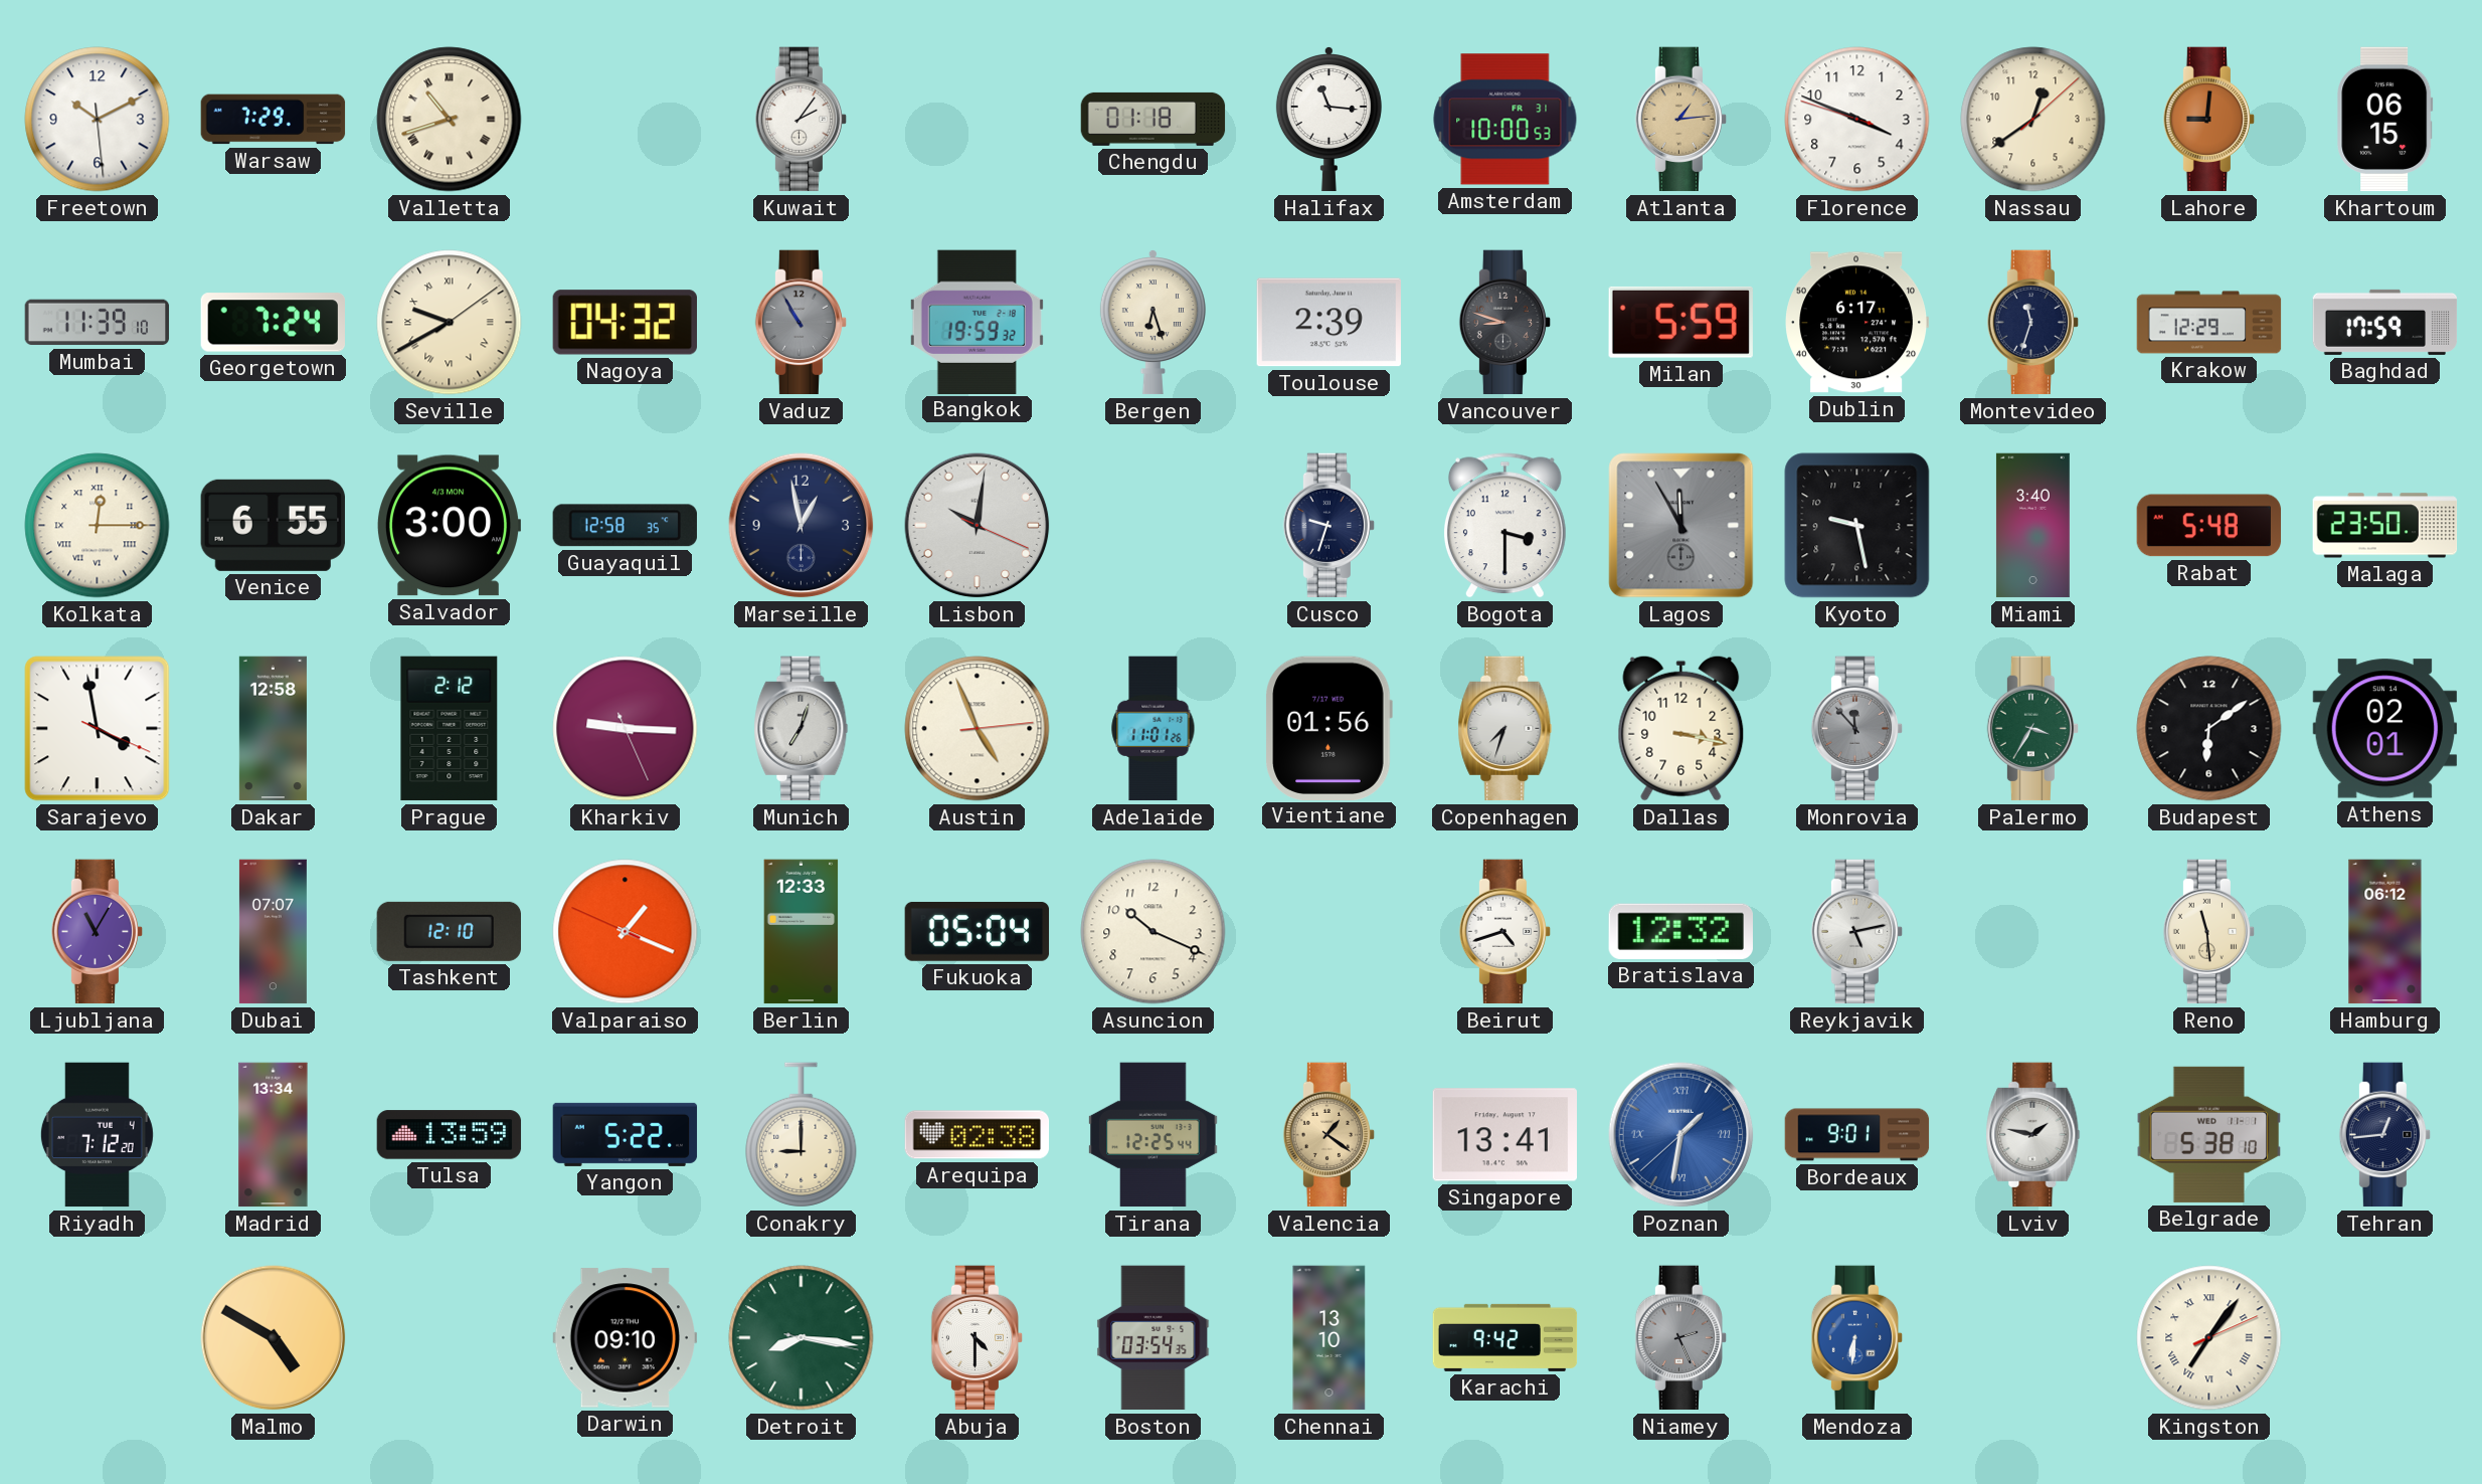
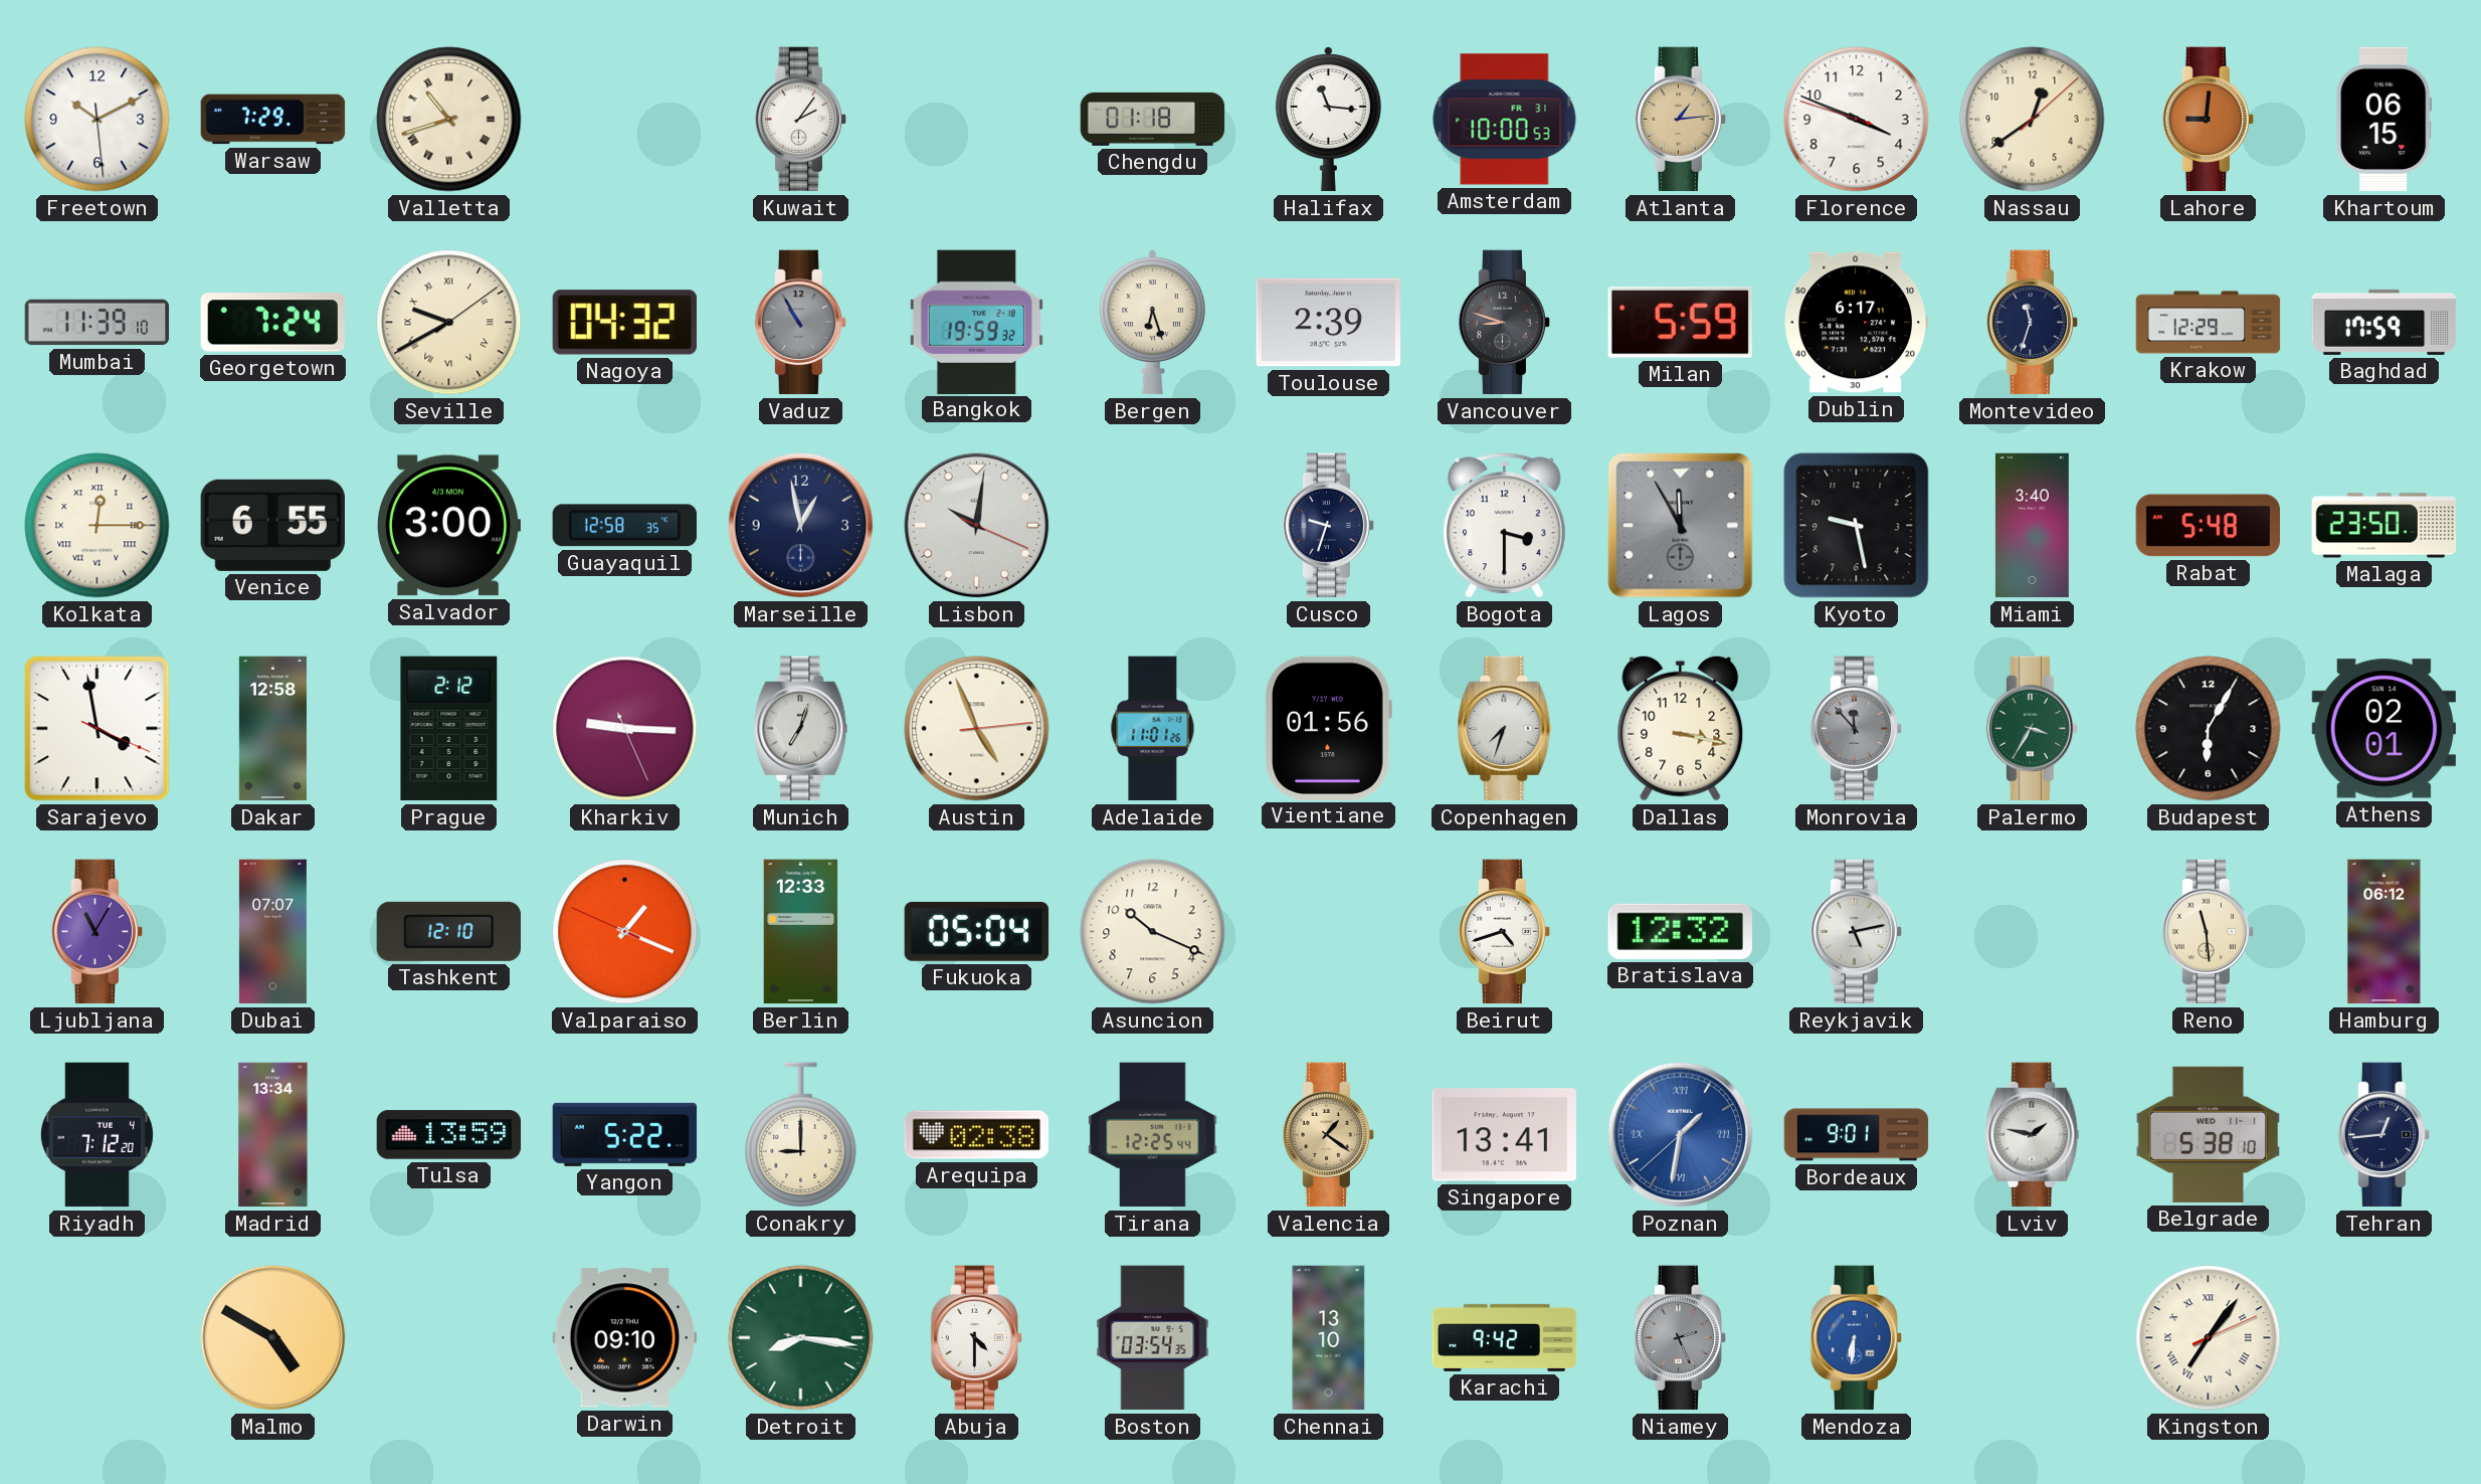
Budapest: 6:09 -> 6:05
